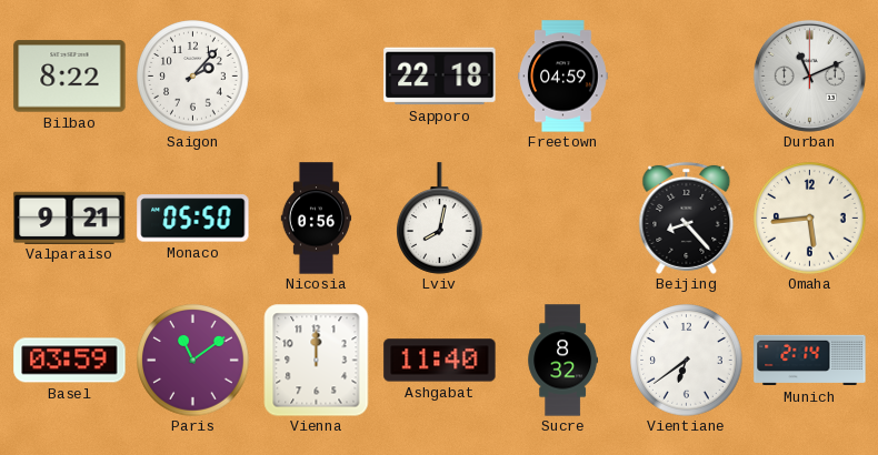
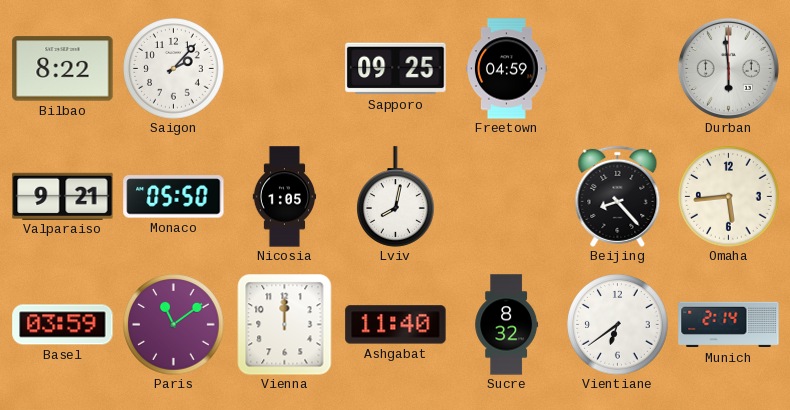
Sapporo: 22:18 -> 09:25
Durban: 11:11 -> 5:59
Nicosia: 0:56 -> 1:05
